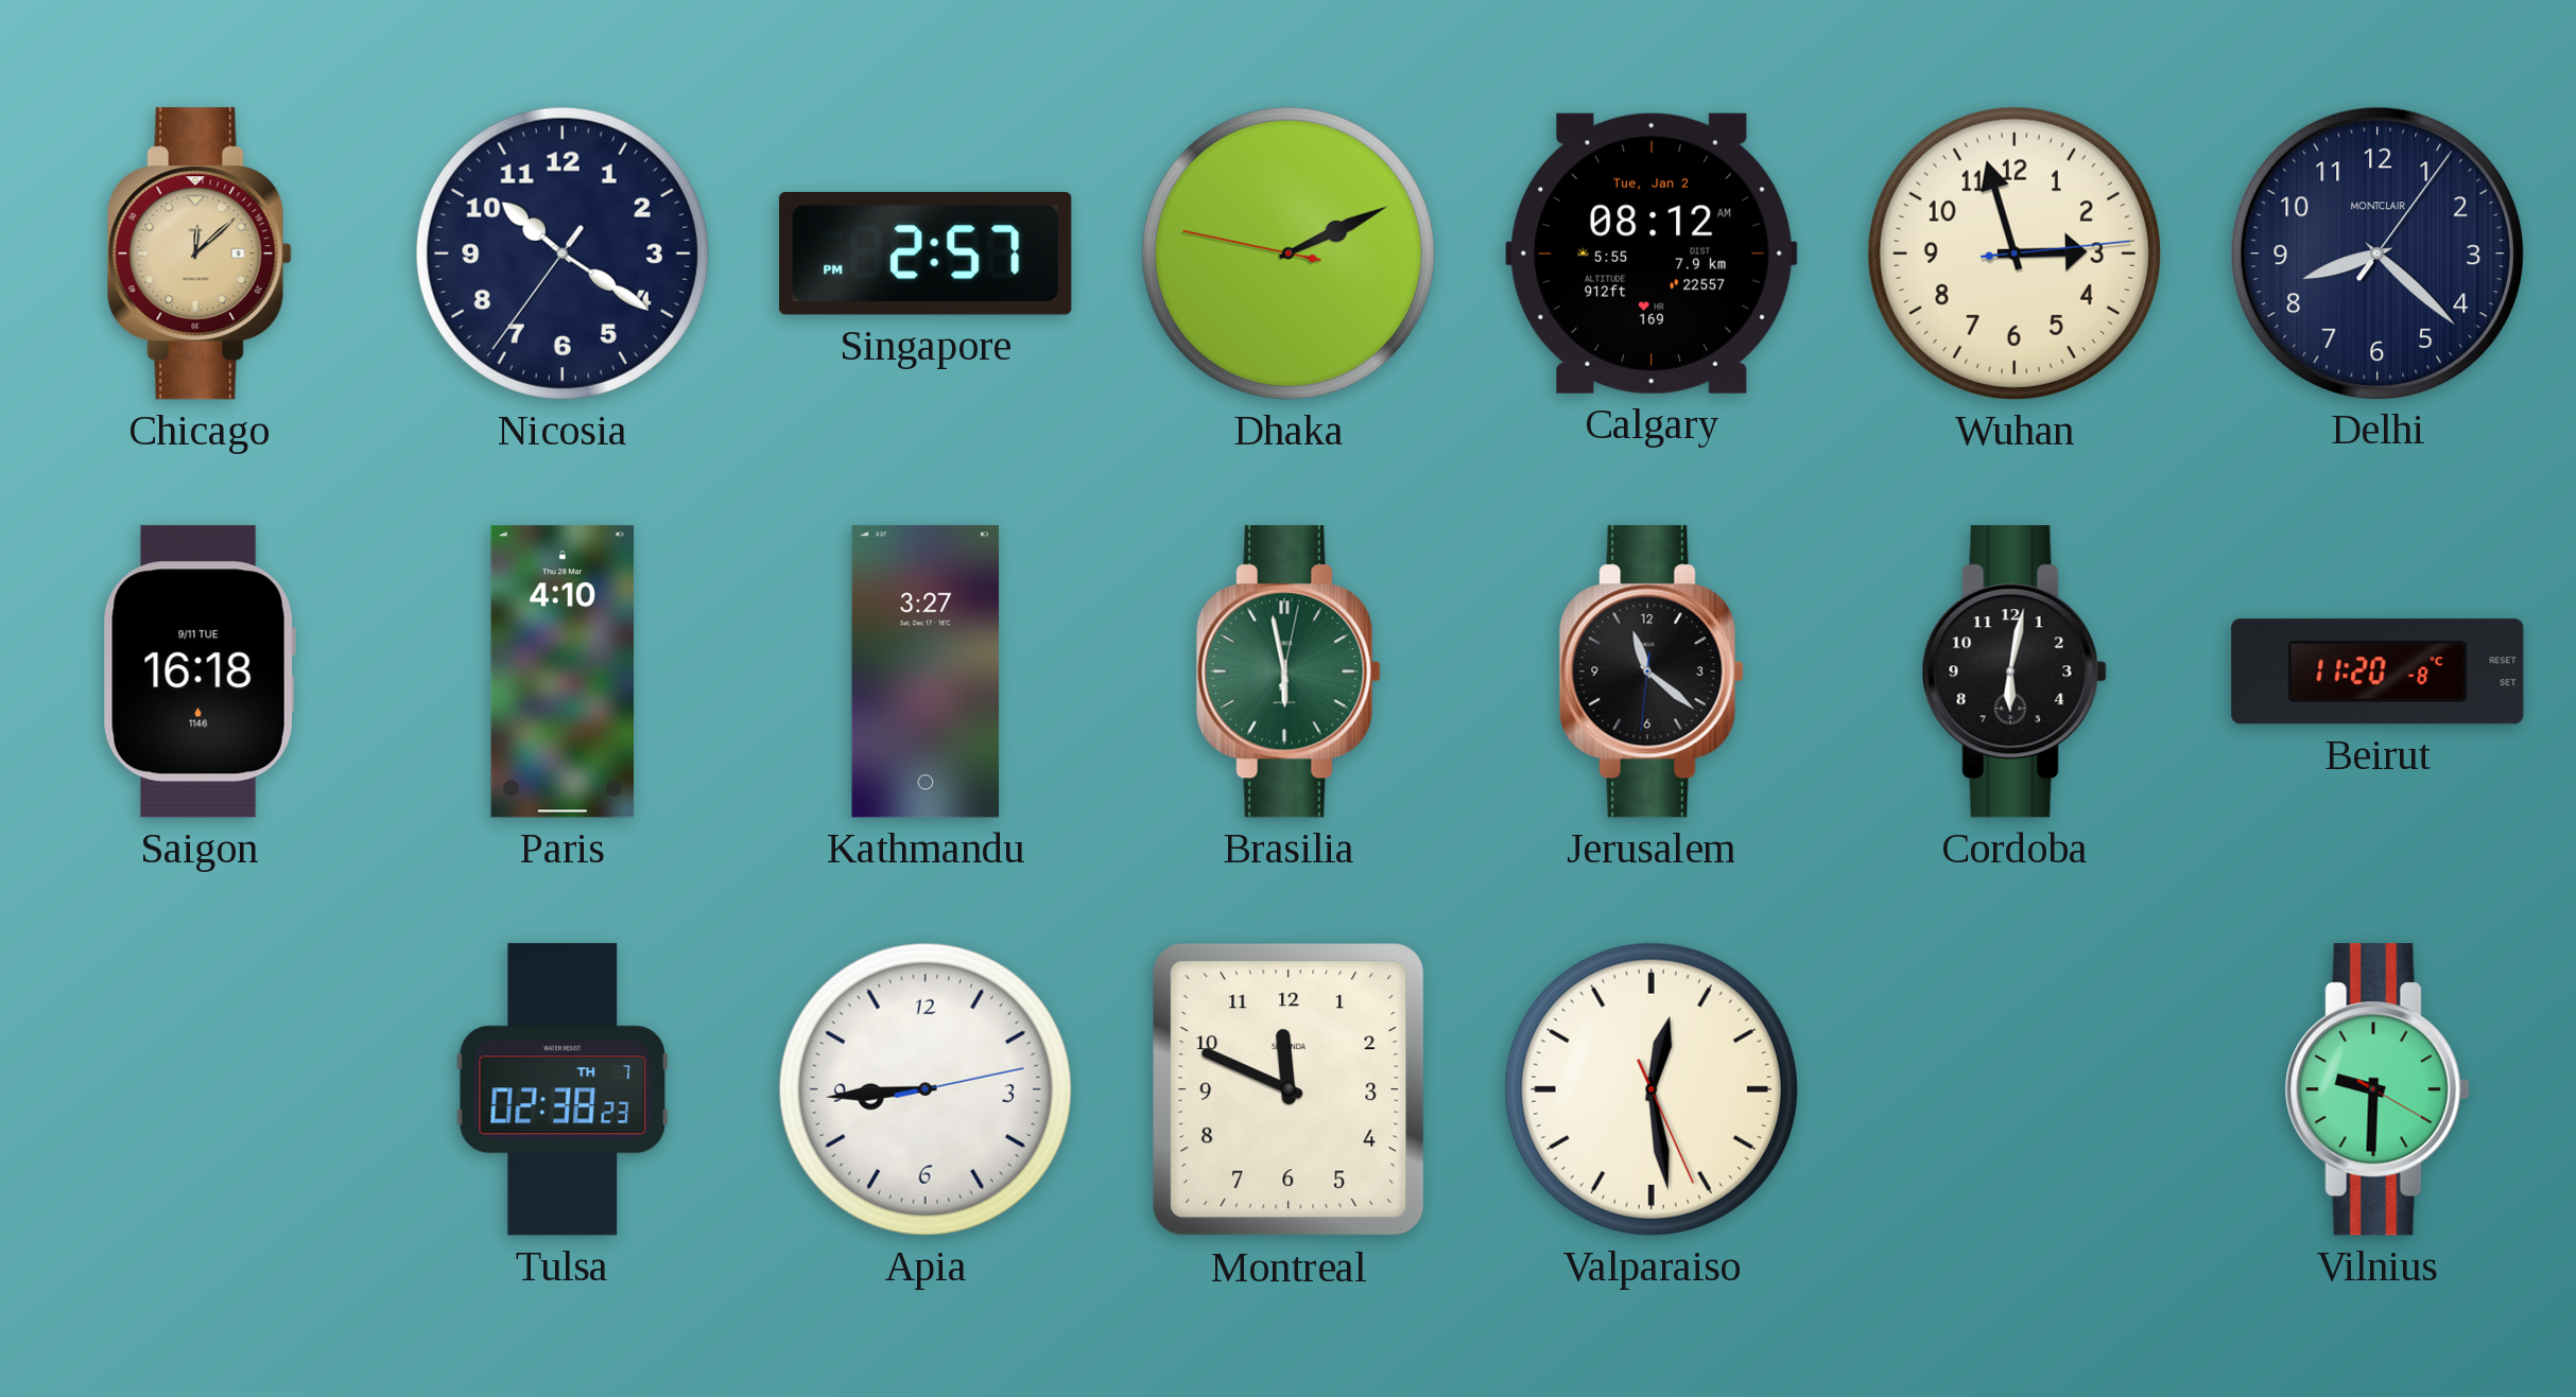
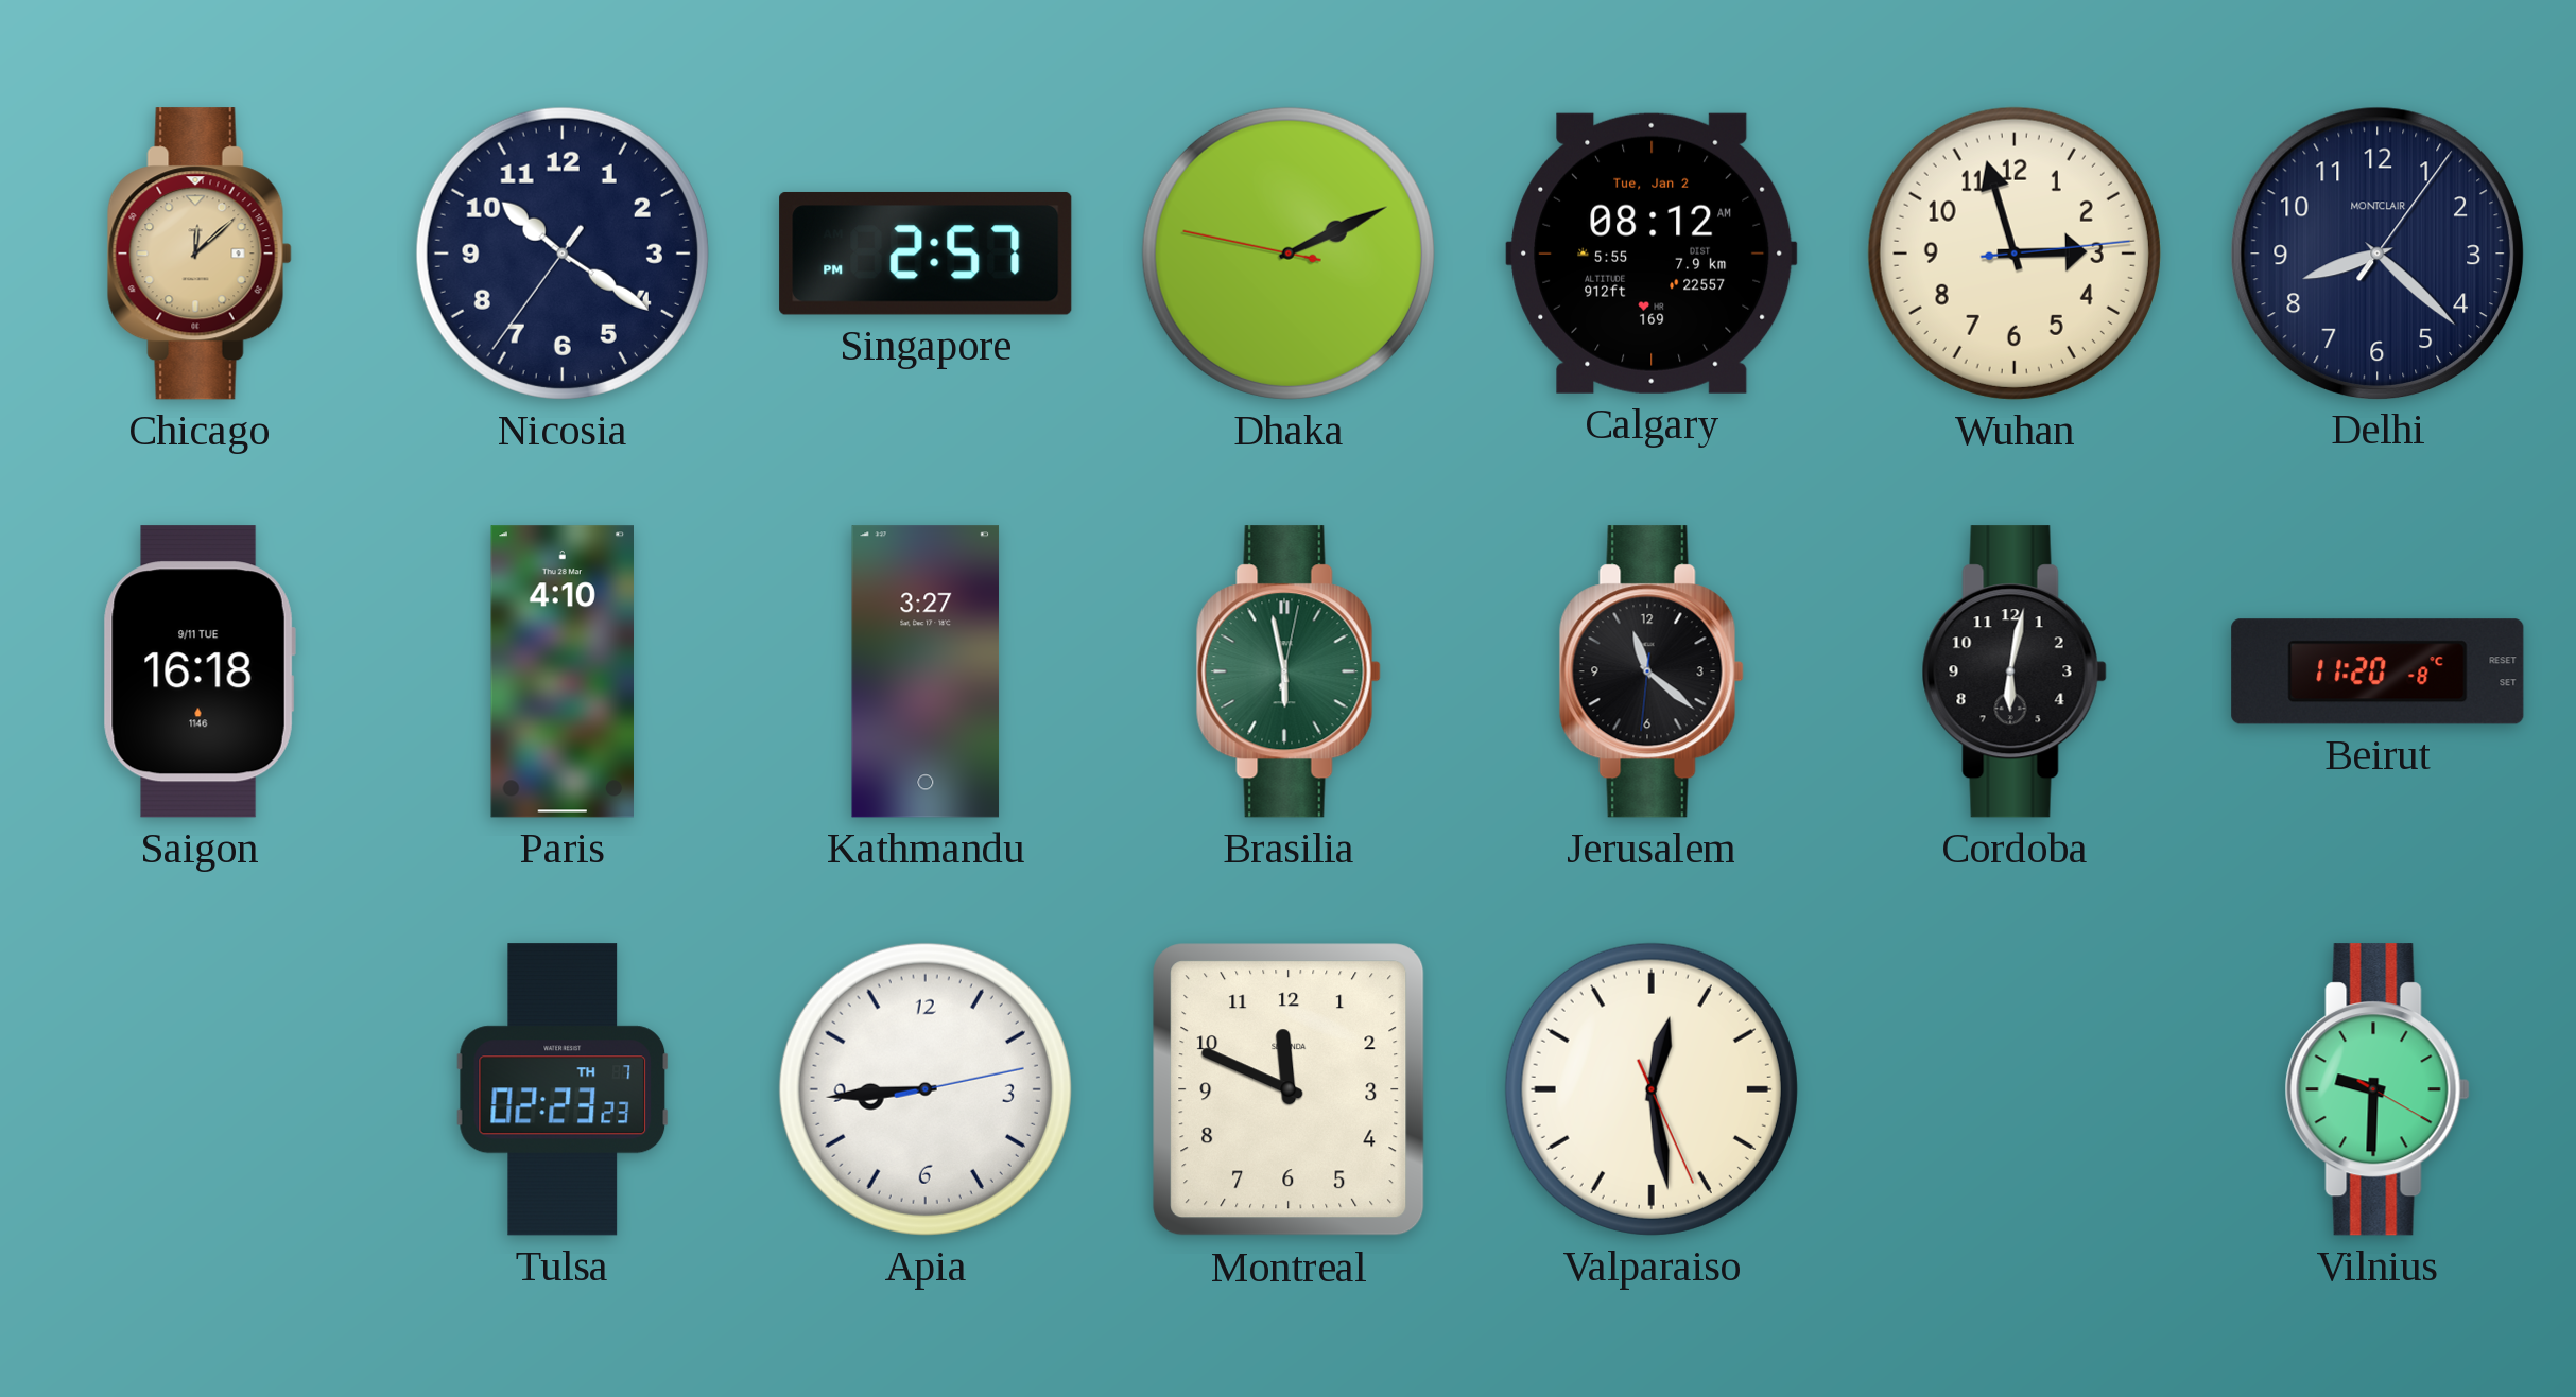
Tulsa: 02:38 -> 02:23
